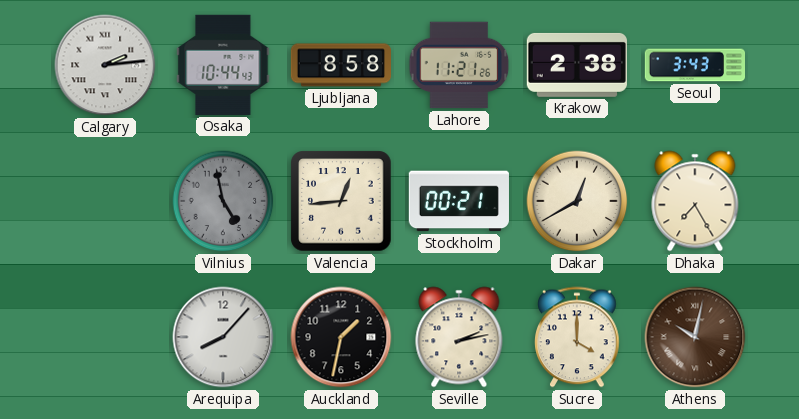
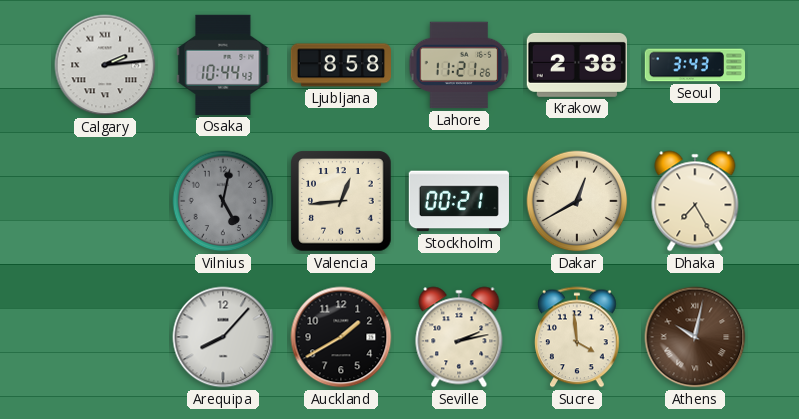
Vilnius: 4:58 -> 5:02
Auckland: 1:32 -> 1:40
Sucre: 4:00 -> 3:59
